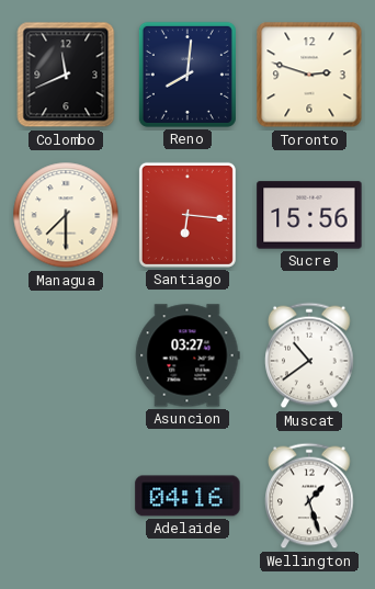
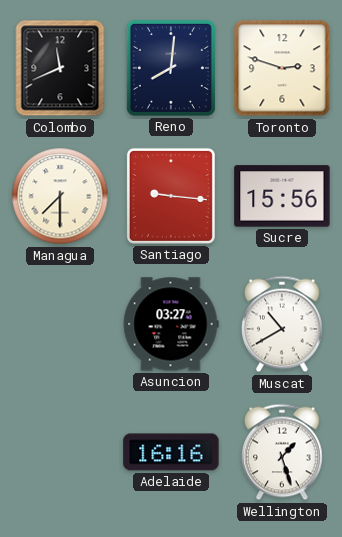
Santiago: 6:16 -> 9:16
Muscat: 10:39 -> 10:40
Adelaide: 04:16 -> 16:16
